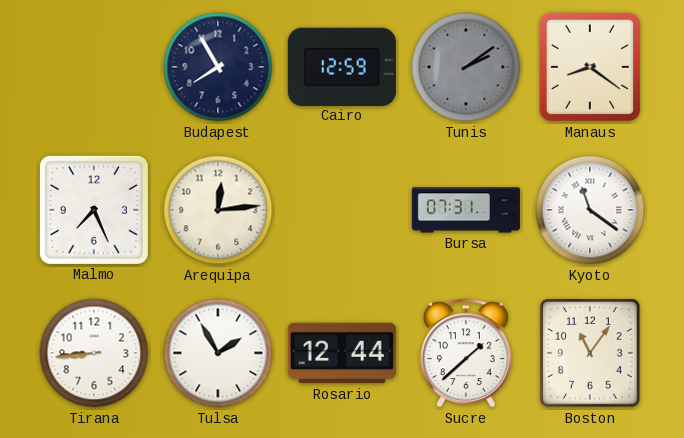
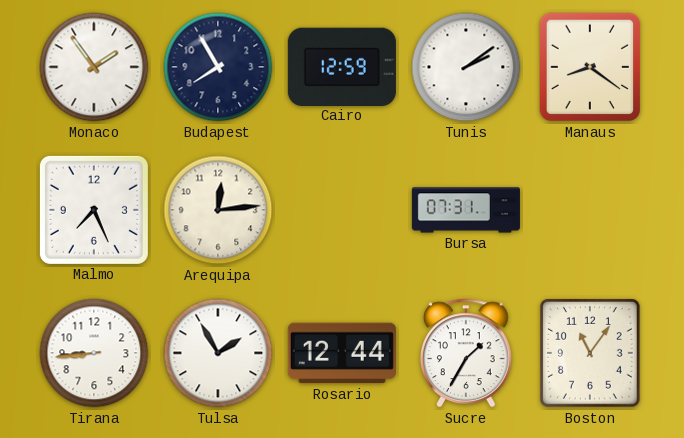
Monaco: none -> 1:54
Tunis dial: grey -> white
Kyoto: 11:21 -> none
Sucre: 1:38 -> 1:35
